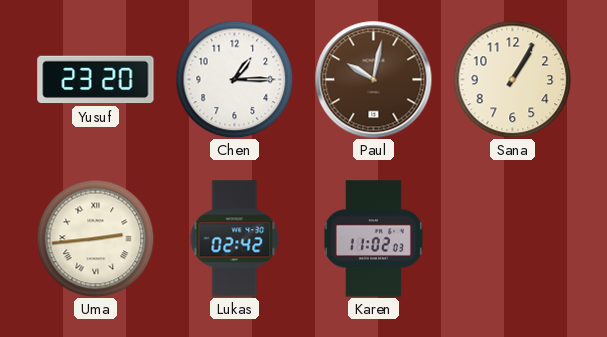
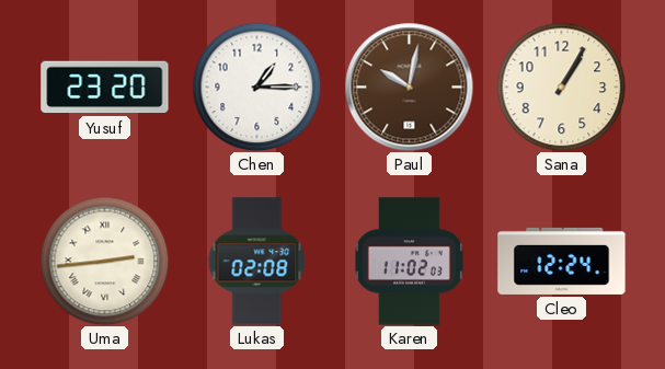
Lukas: 02:42 -> 02:08
Cleo: none -> 12:24
